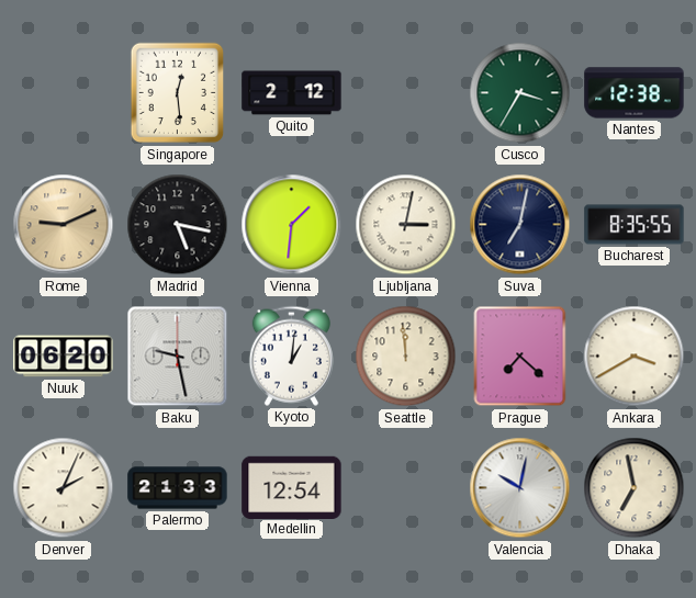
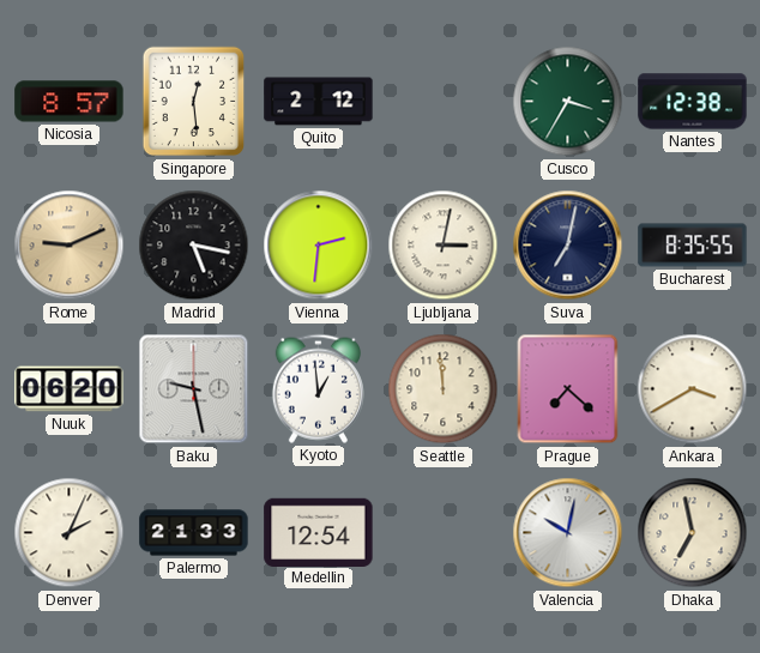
Nicosia: none -> 8:57
Vienna: 1:31 -> 2:31
Kyoto: 1:01 -> 12:59
